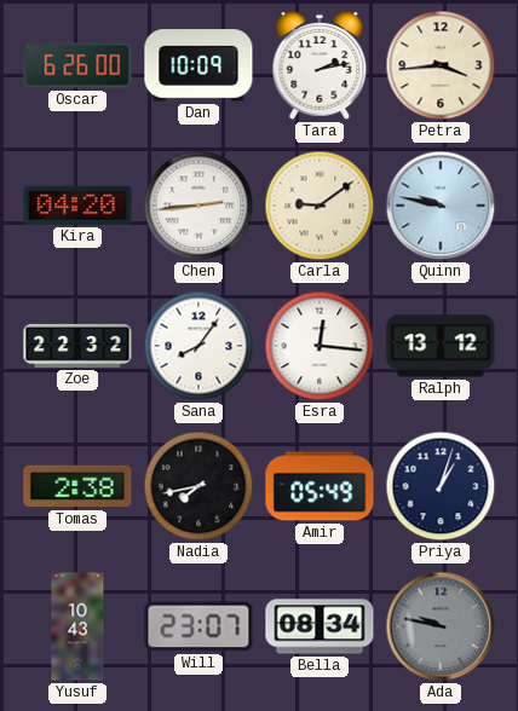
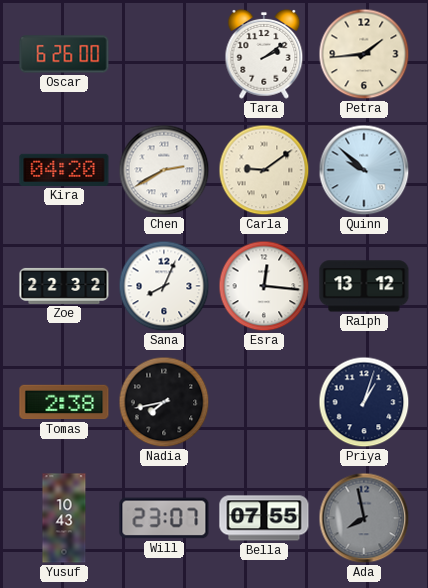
Dan: 10:09 -> none
Tara: 2:13 -> 2:09
Petra: 3:44 -> 1:44
Chen: 2:44 -> 2:40
Quinn: 9:47 -> 9:52
Sana: 8:06 -> 8:04
Amir: 05:49 -> none
Bella: 08:34 -> 07:55
Ada: 9:47 -> 7:58
